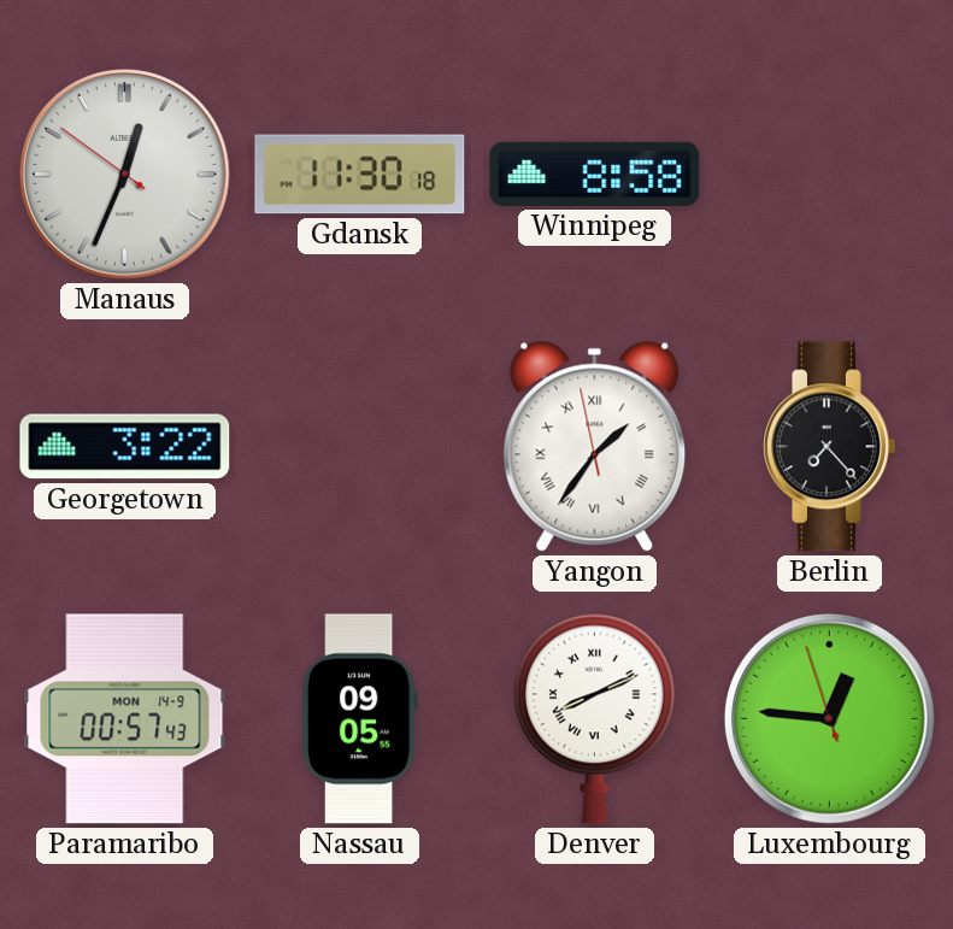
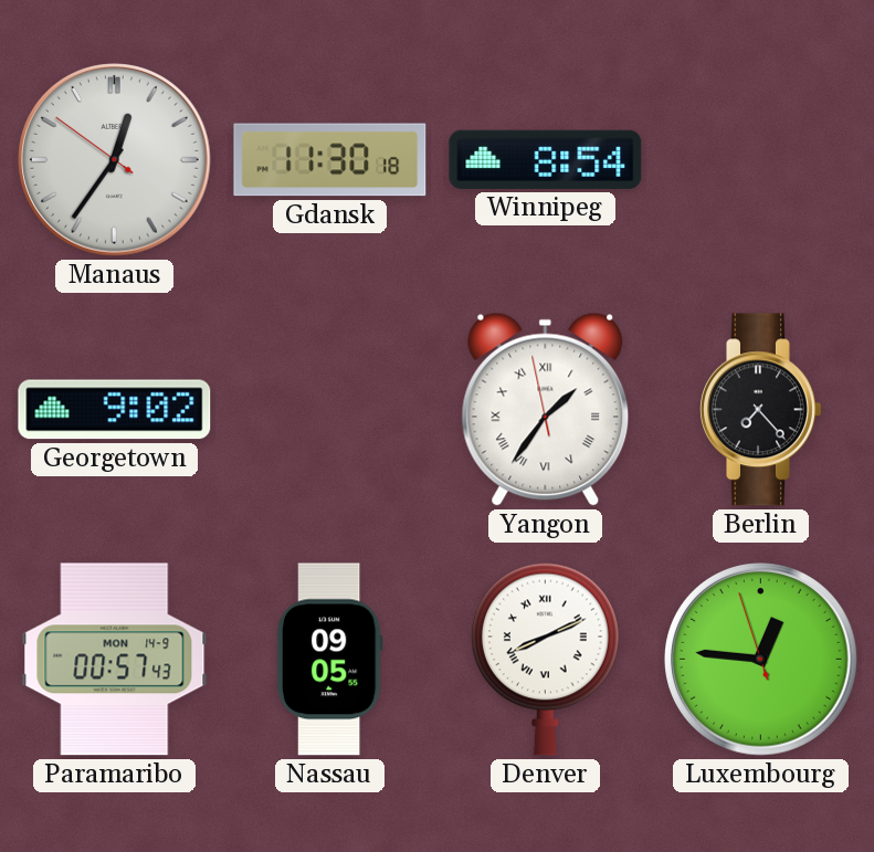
Manaus: 12:33 -> 12:35
Winnipeg: 8:58 -> 8:54
Georgetown: 3:22 -> 9:02
